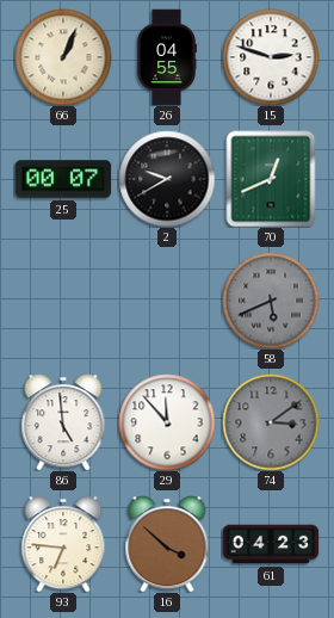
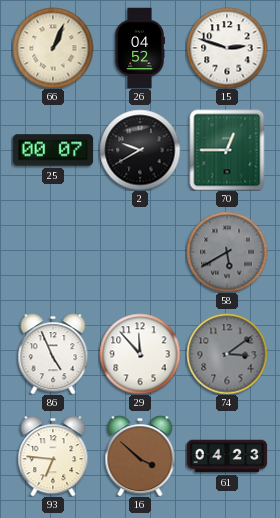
26: 04:55 -> 04:52
70: 12:41 -> 12:45
58: 5:41 -> 5:40
86: 4:59 -> 4:56
